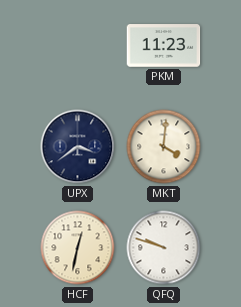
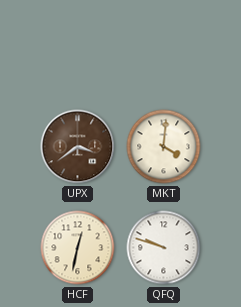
PKM: 11:23 -> none
UPX dial: navy -> brown
